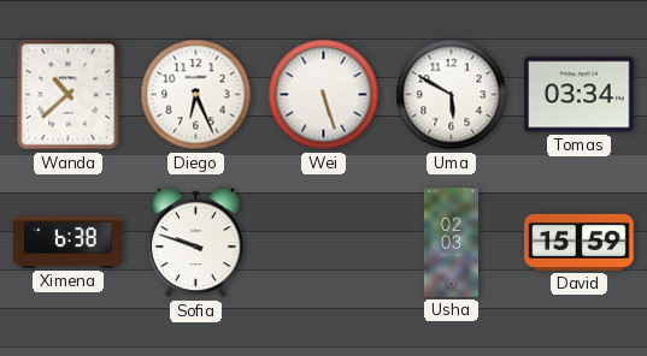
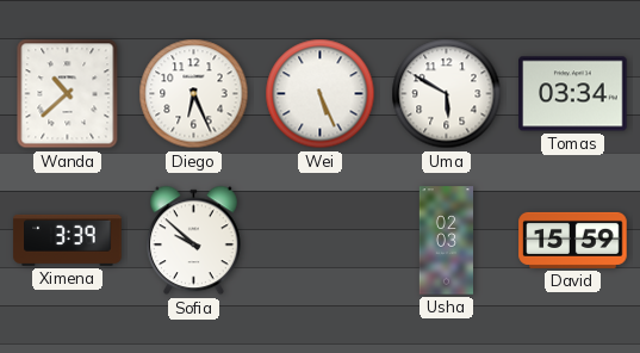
Wei: 5:27 -> 5:26
Ximena: 6:38 -> 3:39
Sofia: 9:48 -> 9:52
